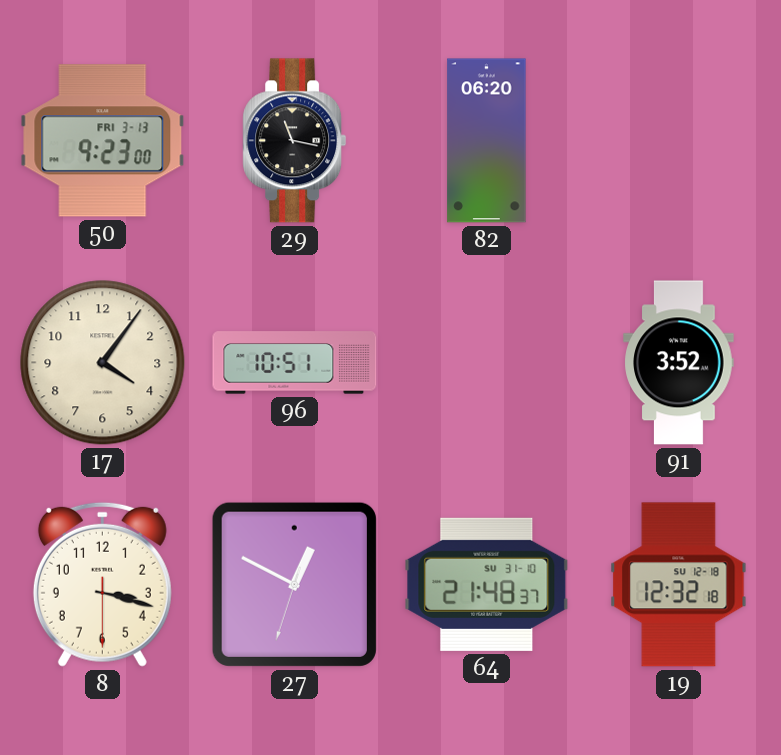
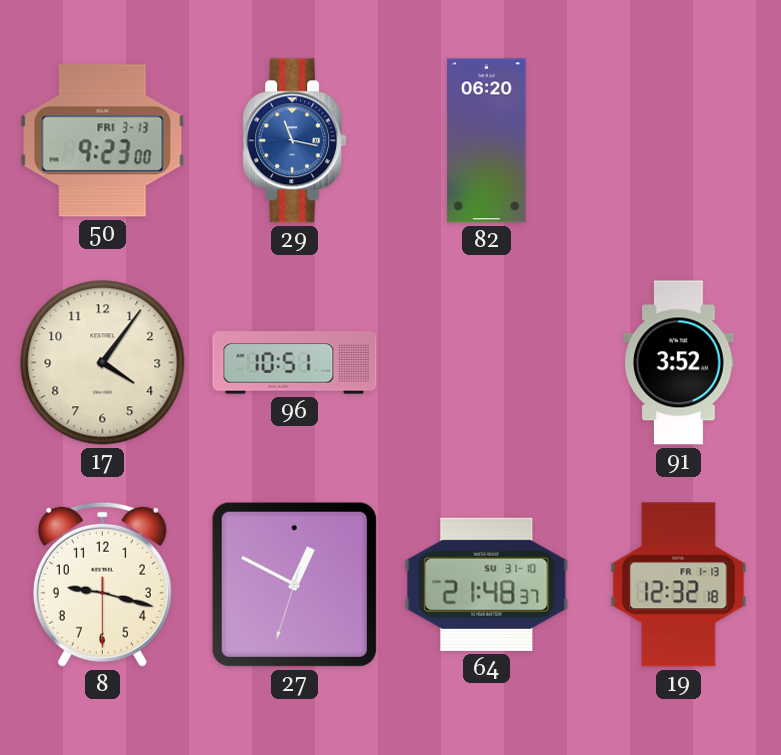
29 dial: black -> blue
8: 3:17 -> 9:17
19 date: SU 12-18 -> FR 1-13
